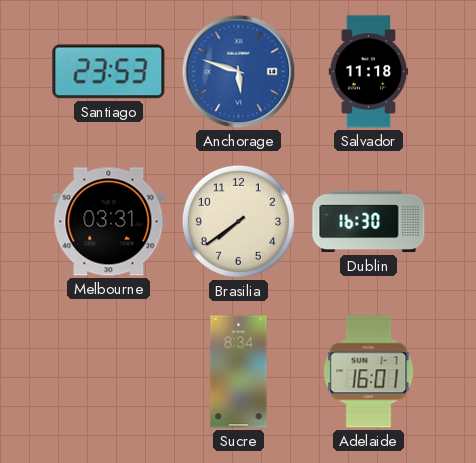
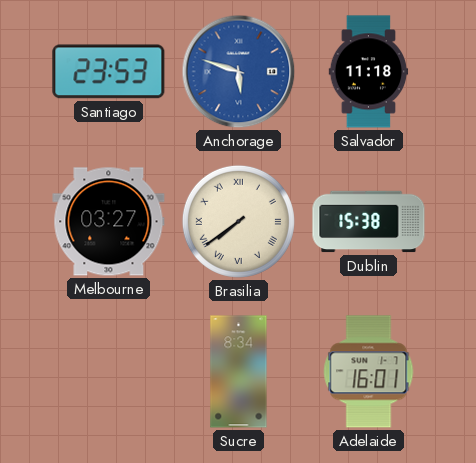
Melbourne: 03:31 -> 03:27
Brasilia numerals: Arabic -> Roman
Dublin: 16:30 -> 15:38
